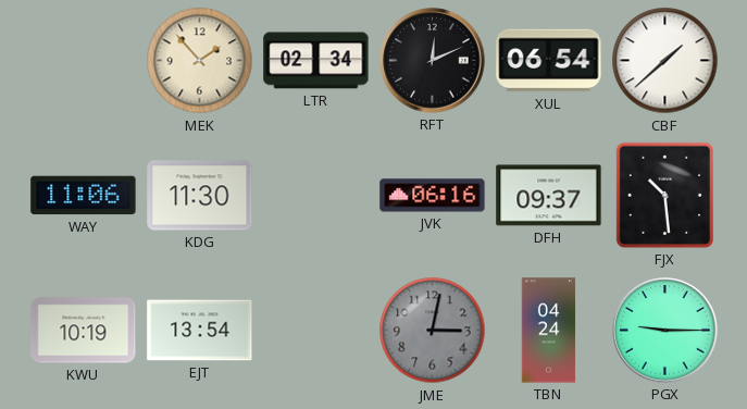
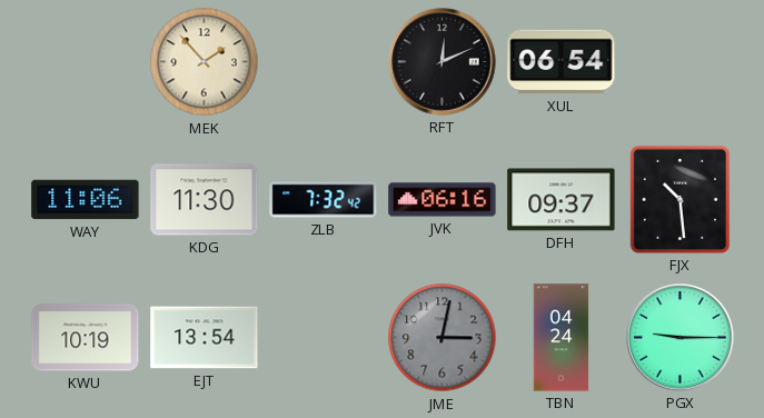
LTR: 02:34 -> none
CBF: 1:38 -> none
ZLB: none -> 7:32
